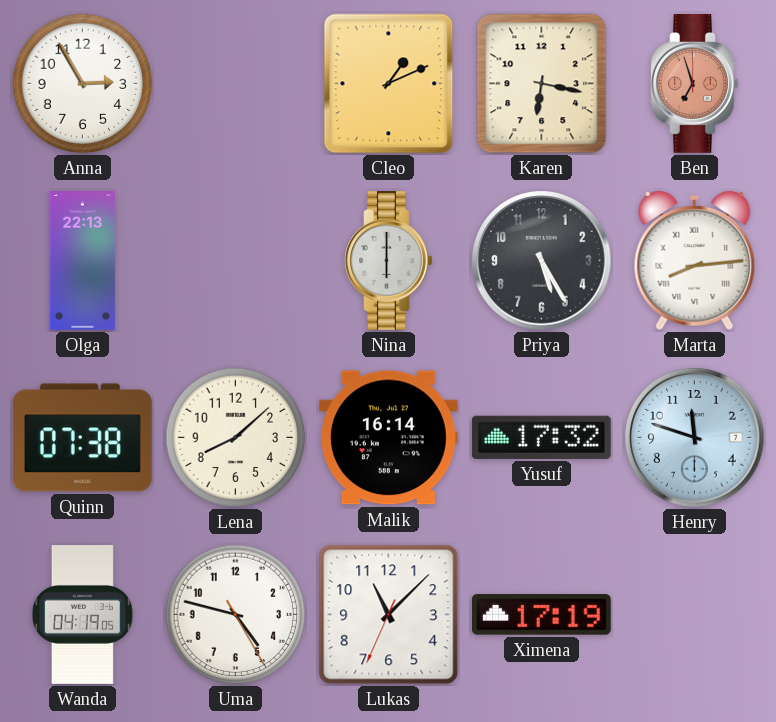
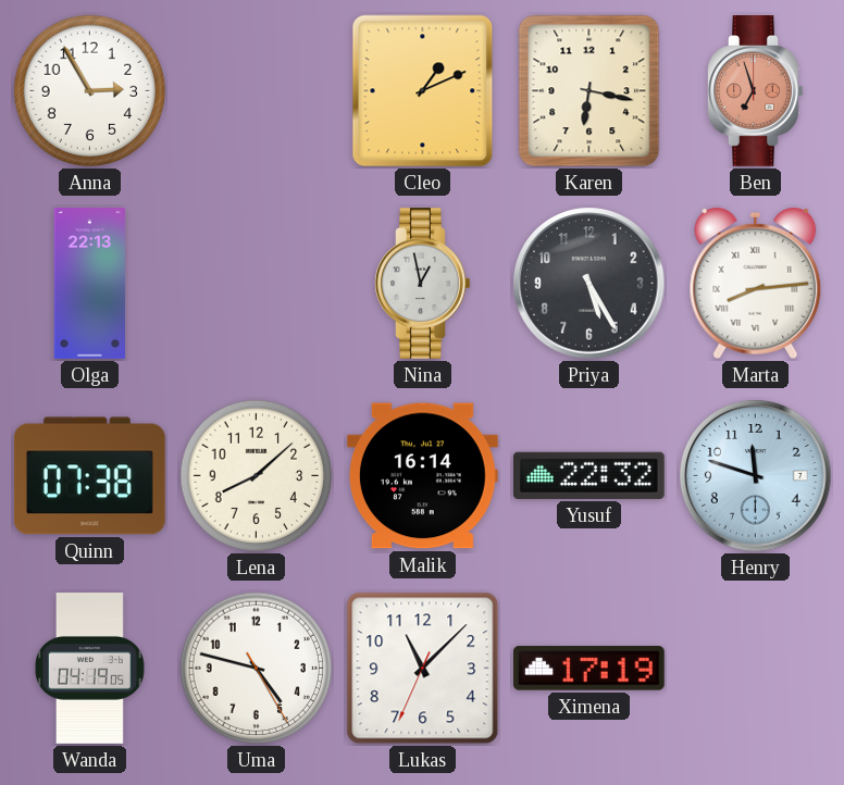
Nina: 6:00 -> 12:58
Yusuf: 17:32 -> 22:32
